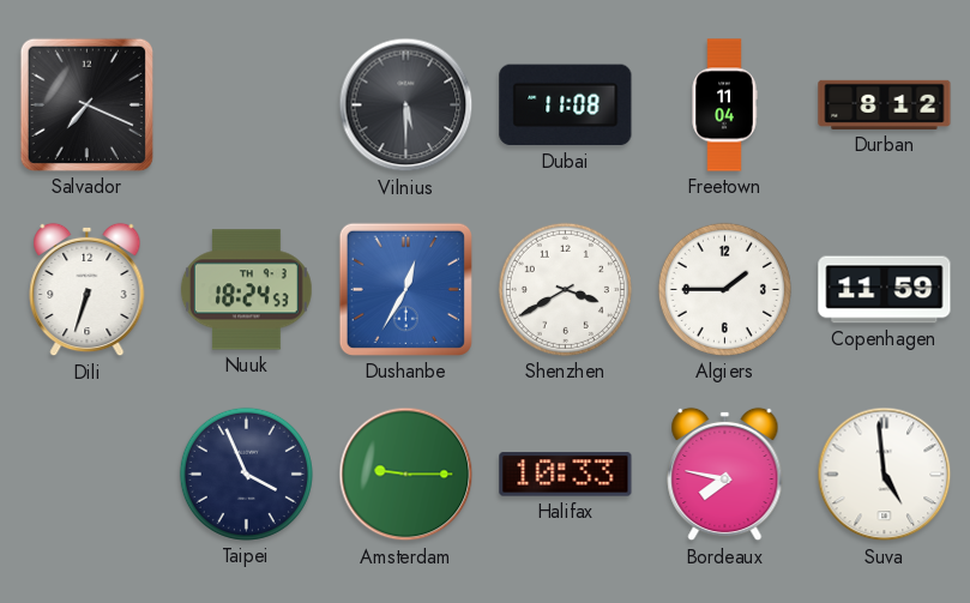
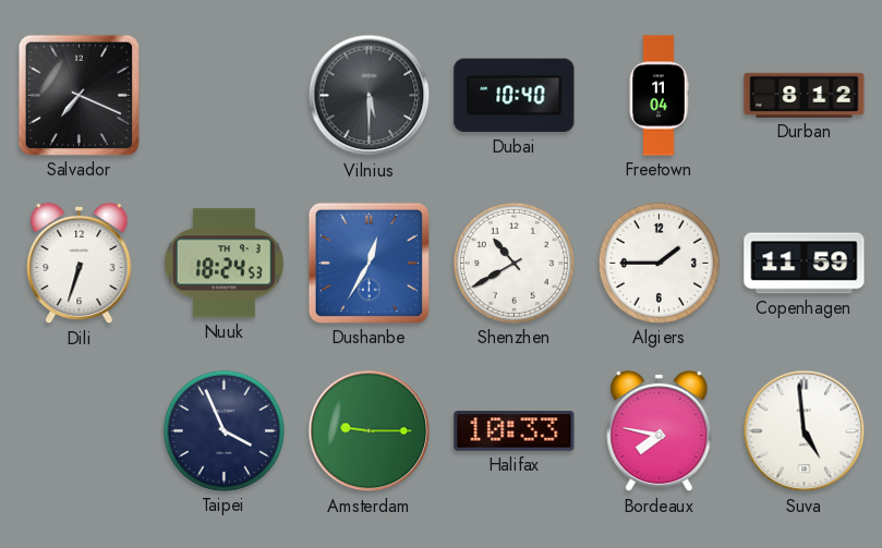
Dubai: 11:08 -> 10:40
Shenzhen: 3:40 -> 10:40
